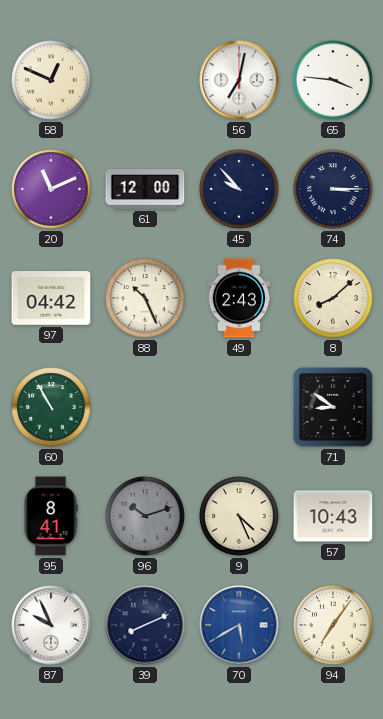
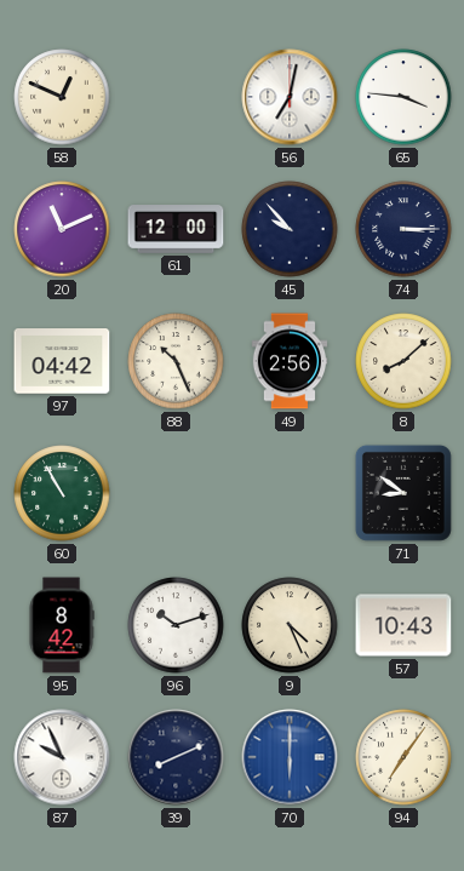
49: 2:43 -> 2:56
95: 8:41 -> 8:42
96 dial: grey -> white
70: 5:40 -> 6:00
